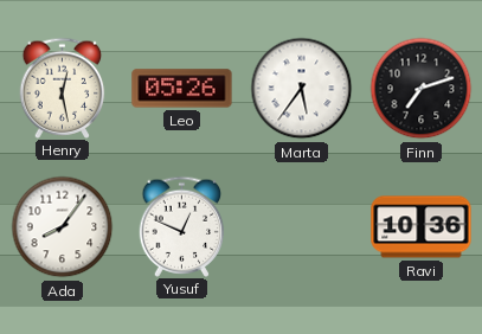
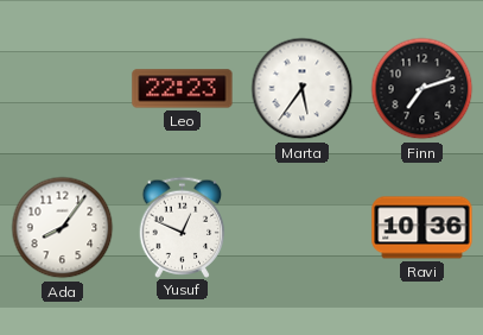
Henry: 12:28 -> none
Leo: 05:26 -> 22:23
